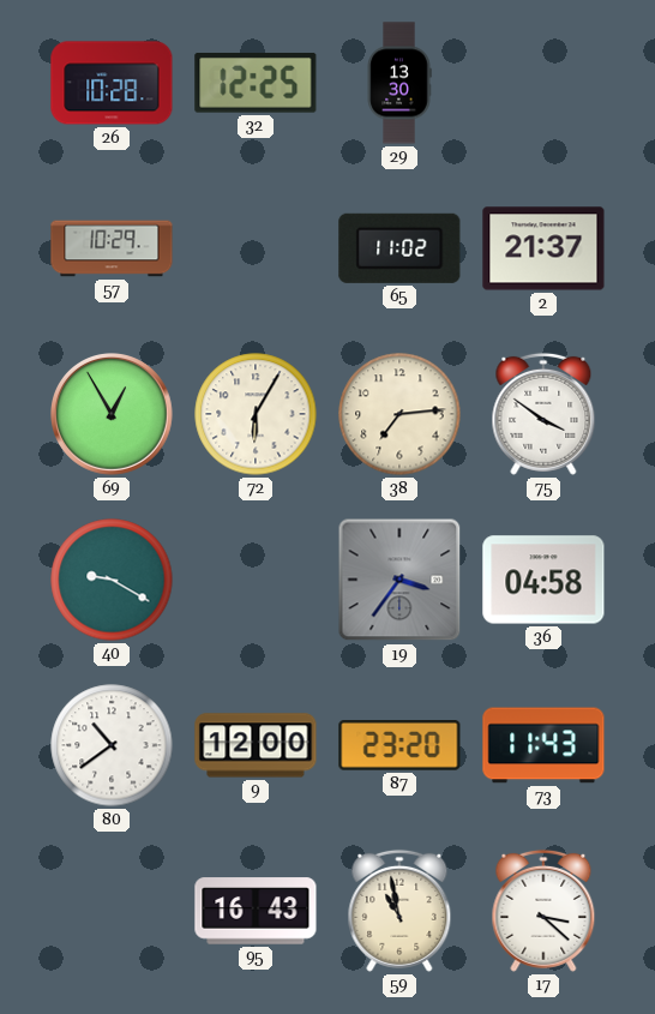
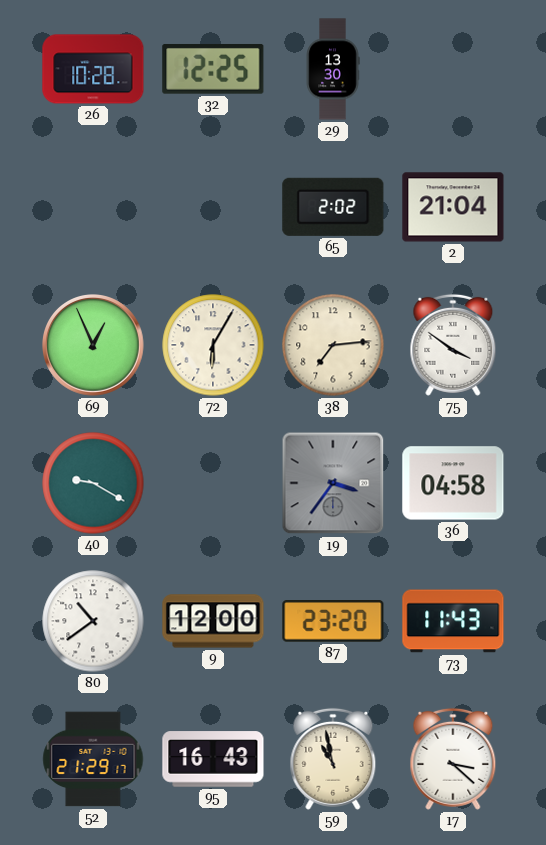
57: 10:29 -> none
65: 11:02 -> 2:02
2: 21:37 -> 21:04
69: 12:55 -> 12:56
52: none -> 21:29
